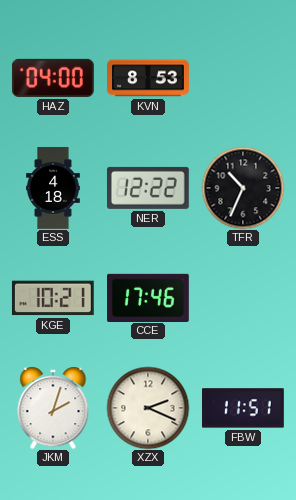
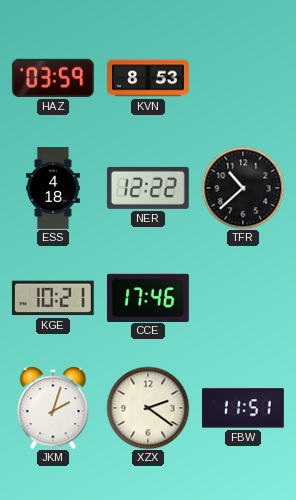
HAZ: 04:00 -> 03:59
TFR: 10:34 -> 10:38
XZX: 2:19 -> 2:21
